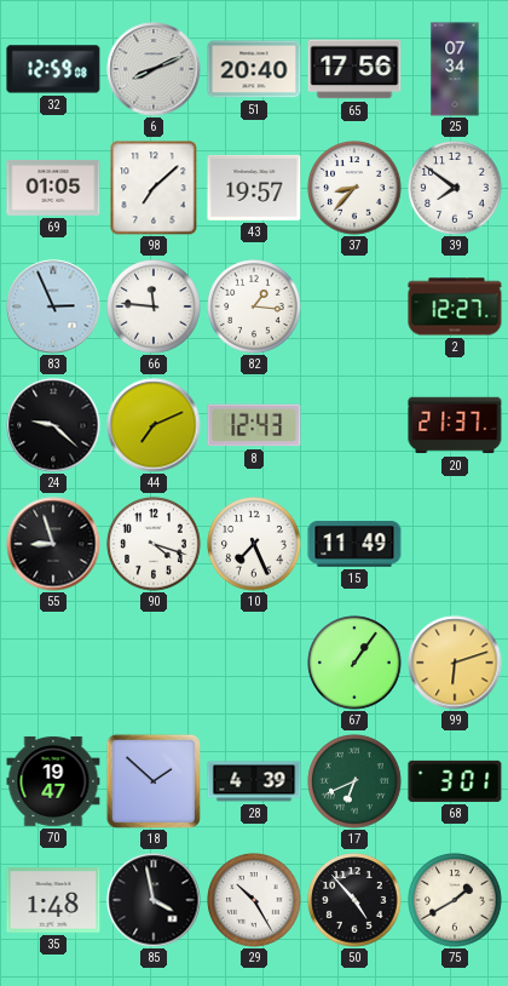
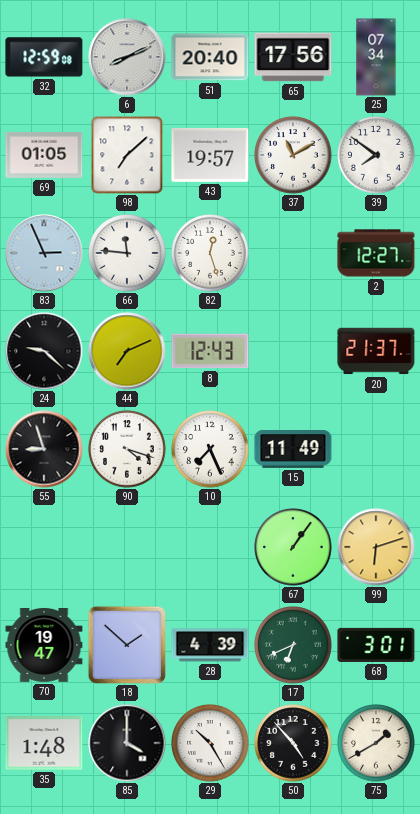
37: 8:37 -> 11:10
82: 1:16 -> 12:27
85: 3:58 -> 4:00
